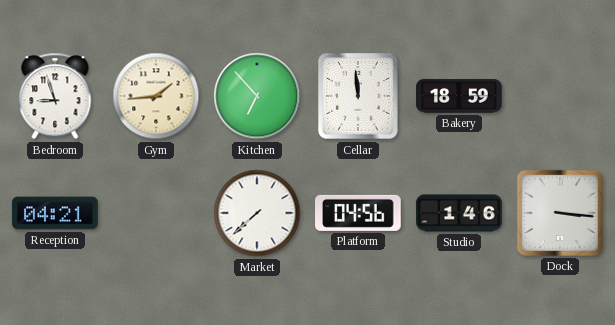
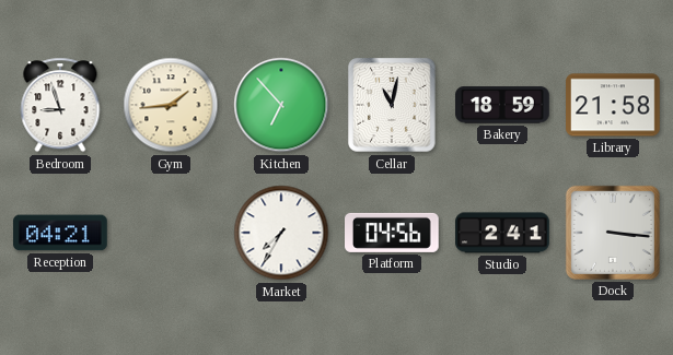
Cellar: 11:59 -> 11:02
Library: none -> 21:58
Market: 7:38 -> 7:35
Studio: 1:46 -> 2:41
